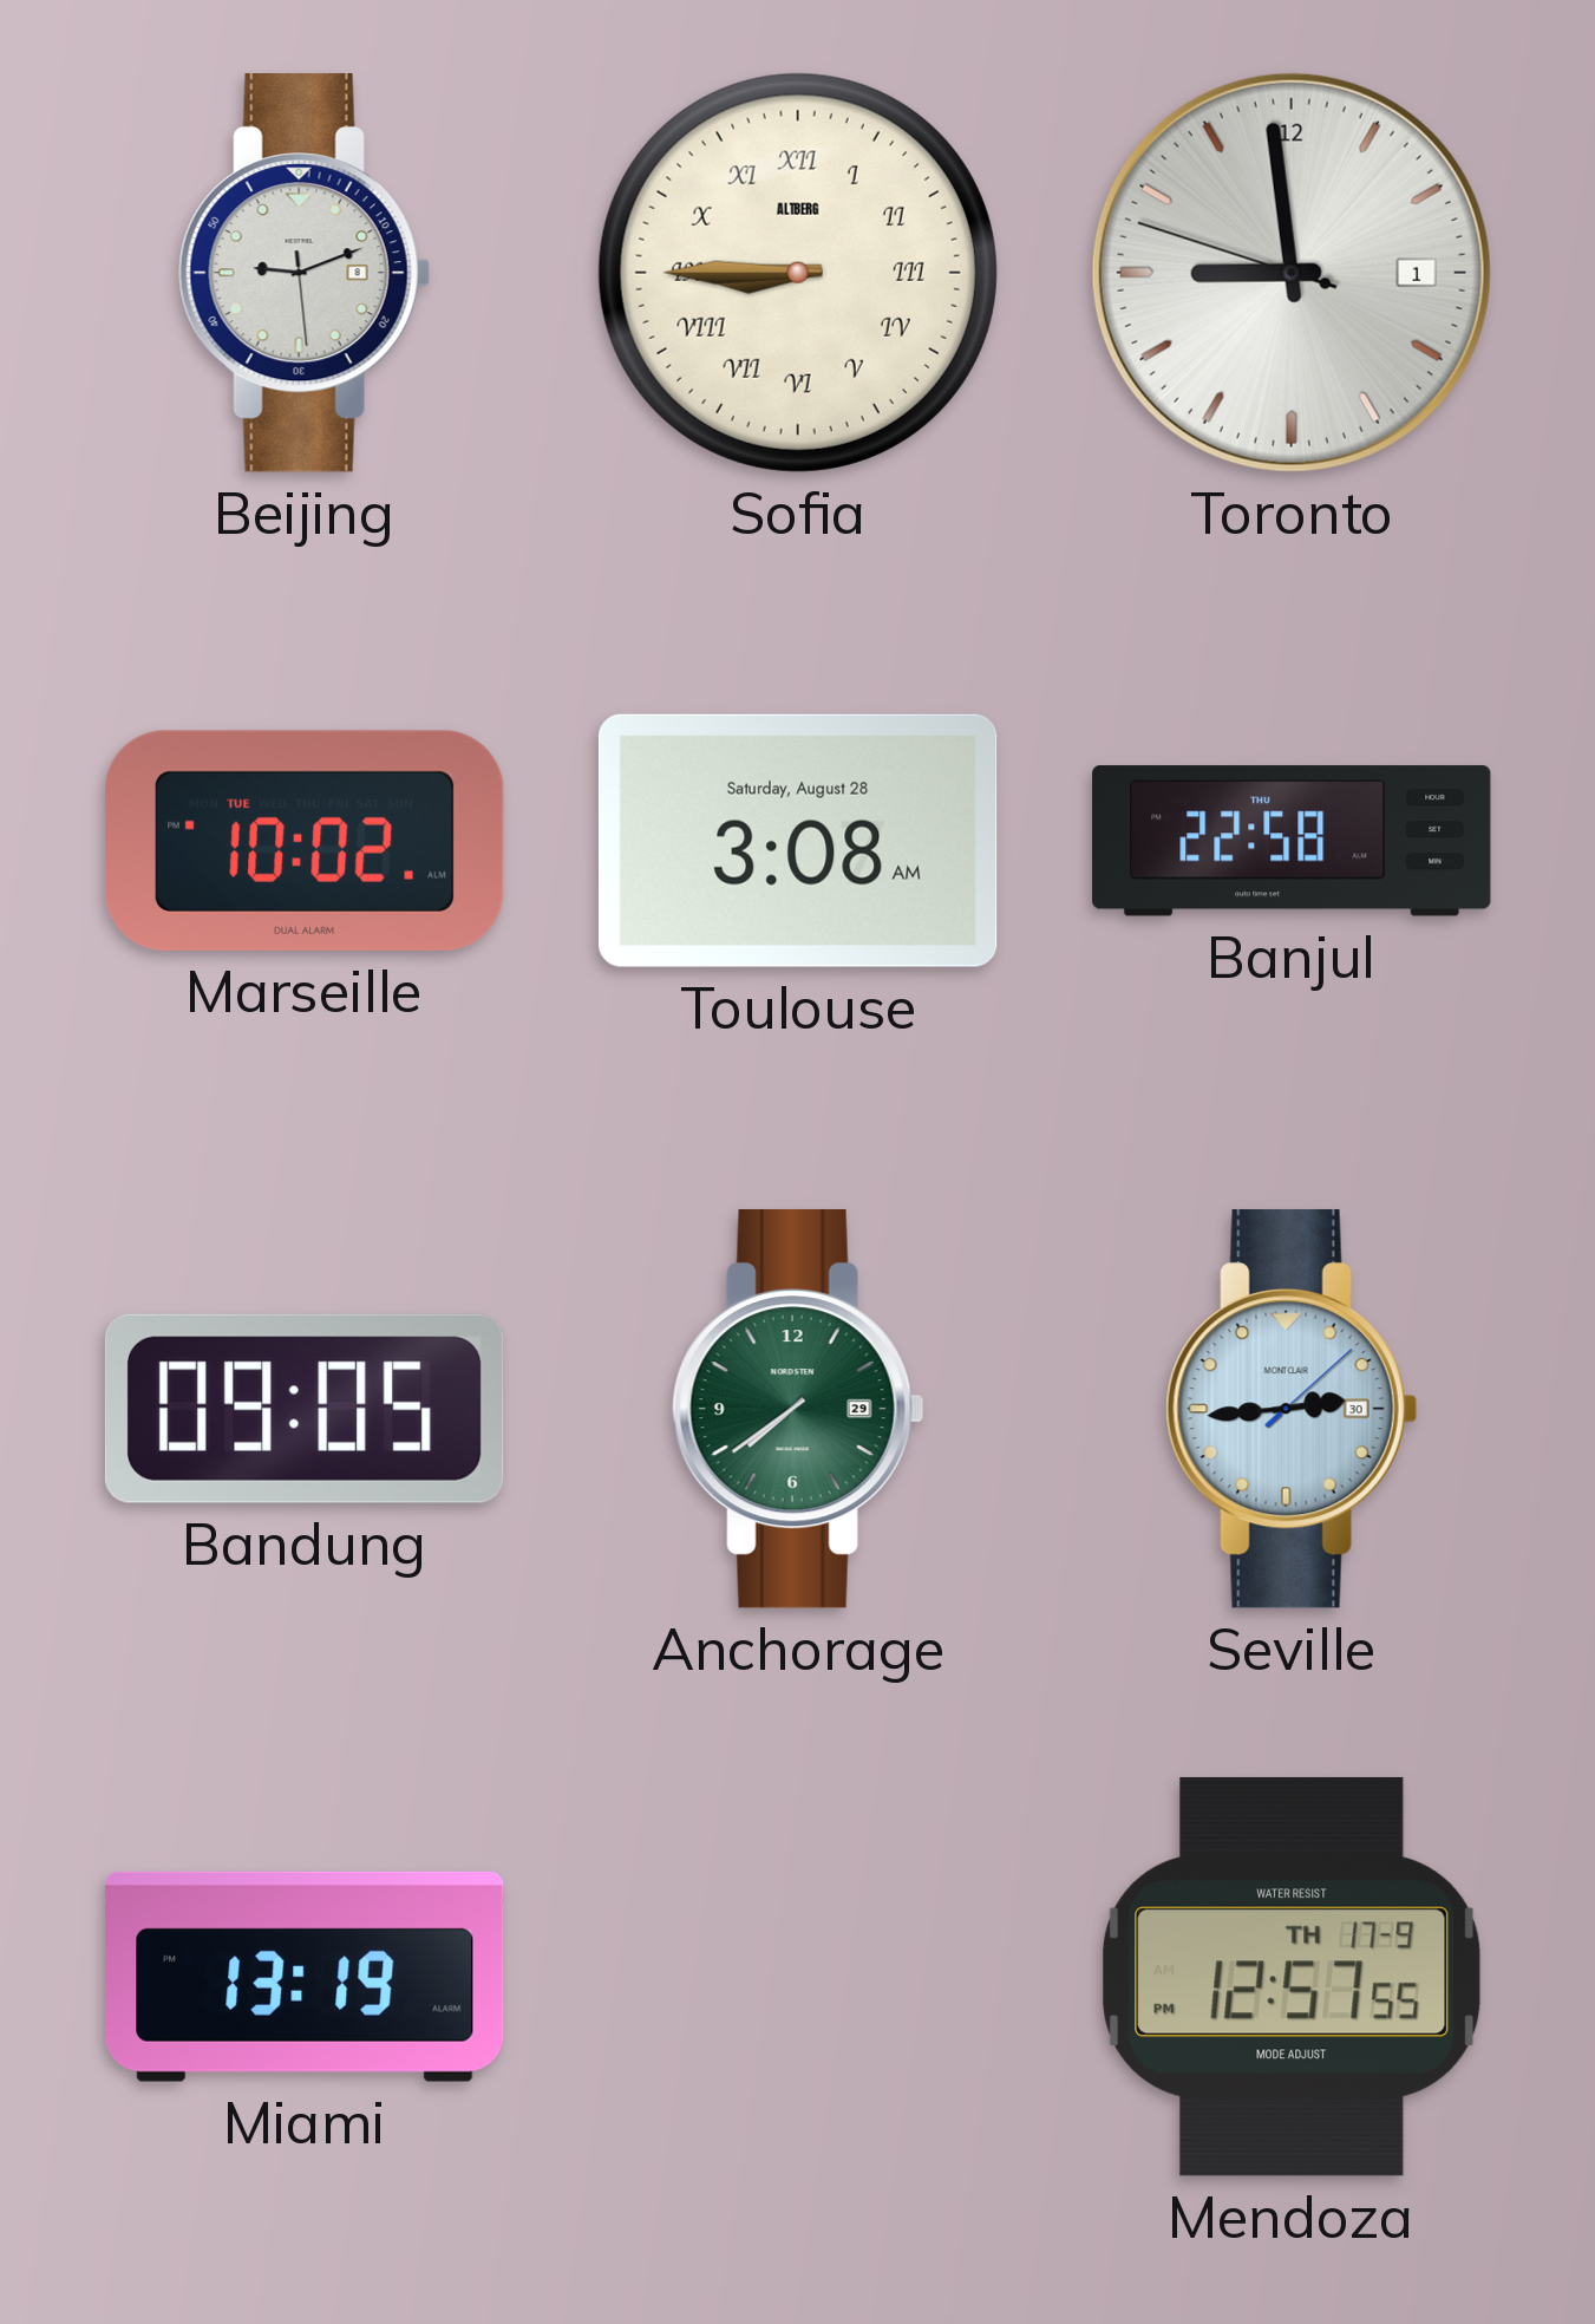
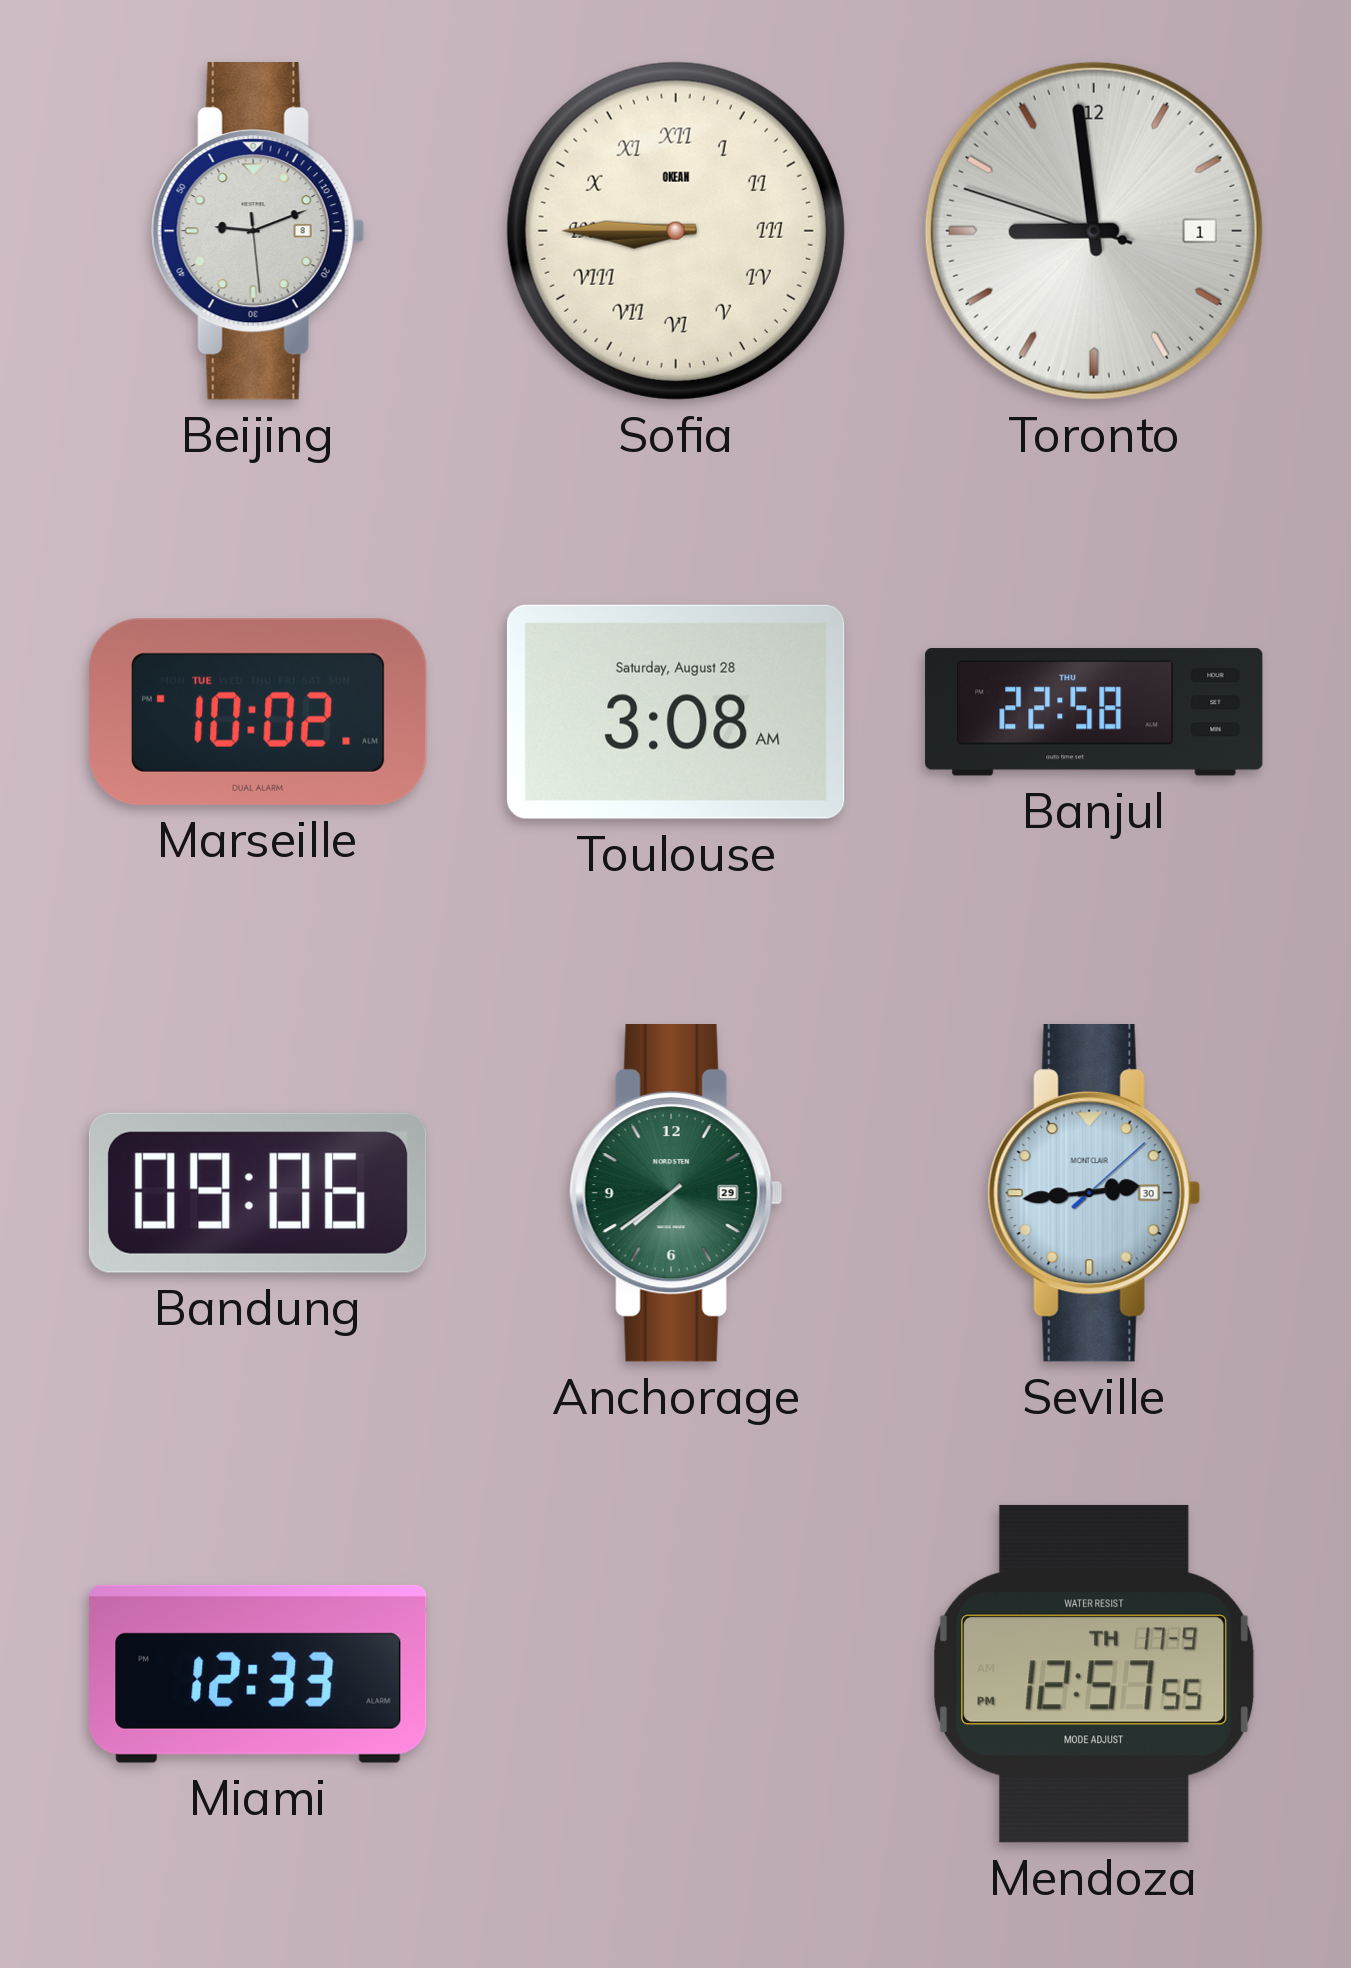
Sofia brand: ALTBERG -> OKEAN
Bandung: 09:05 -> 09:06
Miami: 13:19 -> 12:33
